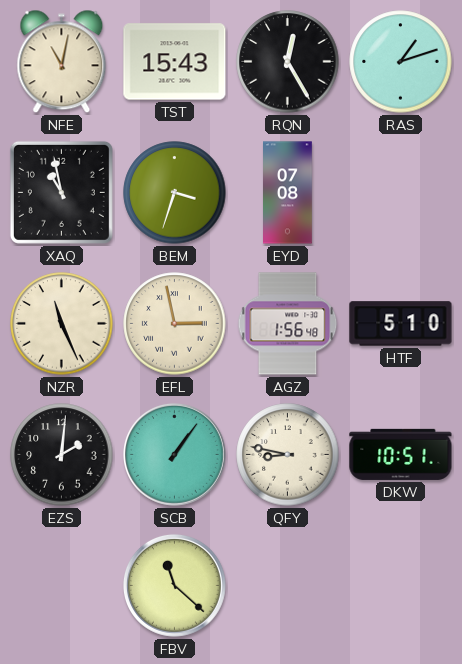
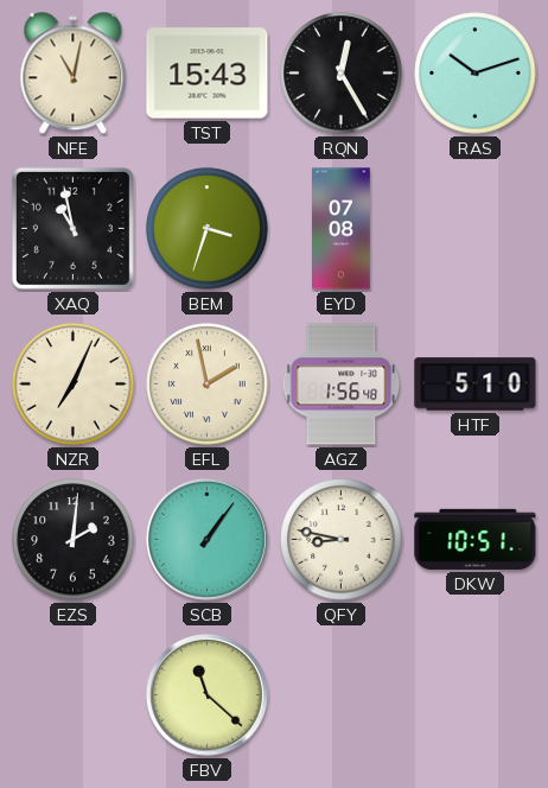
RAS: 1:12 -> 10:12
NZR: 11:26 -> 7:04
EFL: 2:58 -> 1:58
